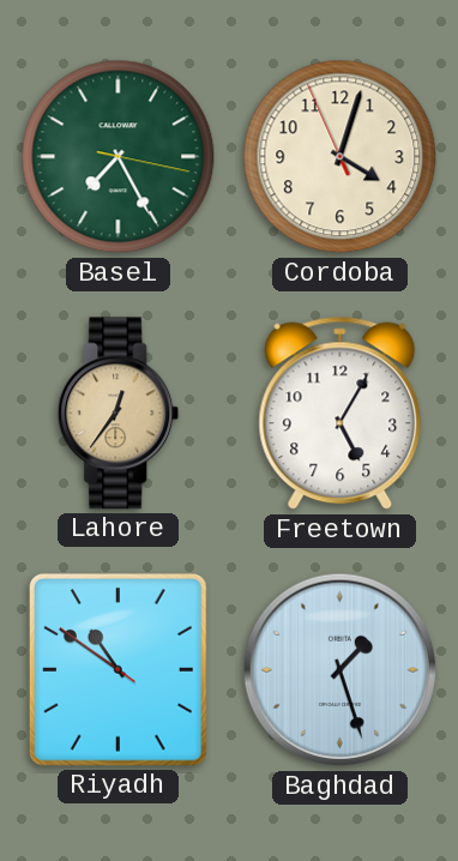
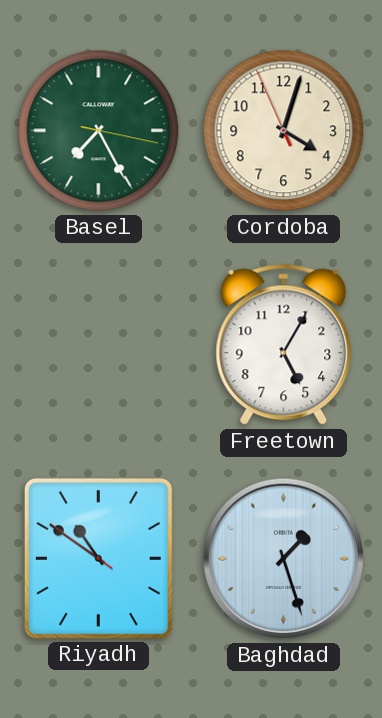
Lahore: 12:36 -> none
